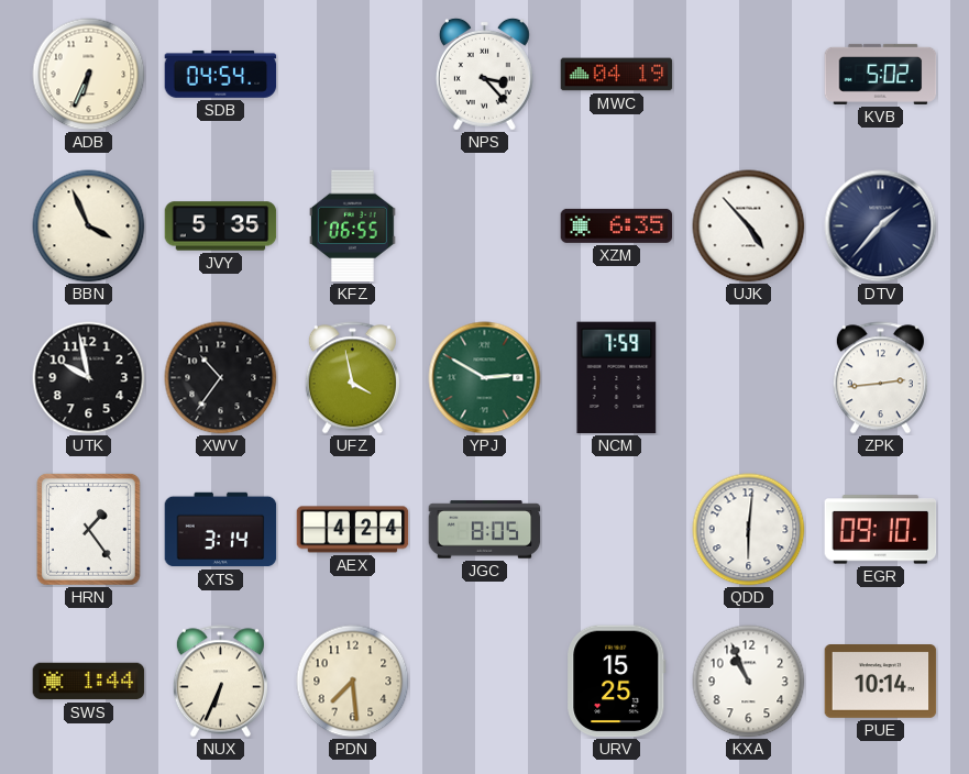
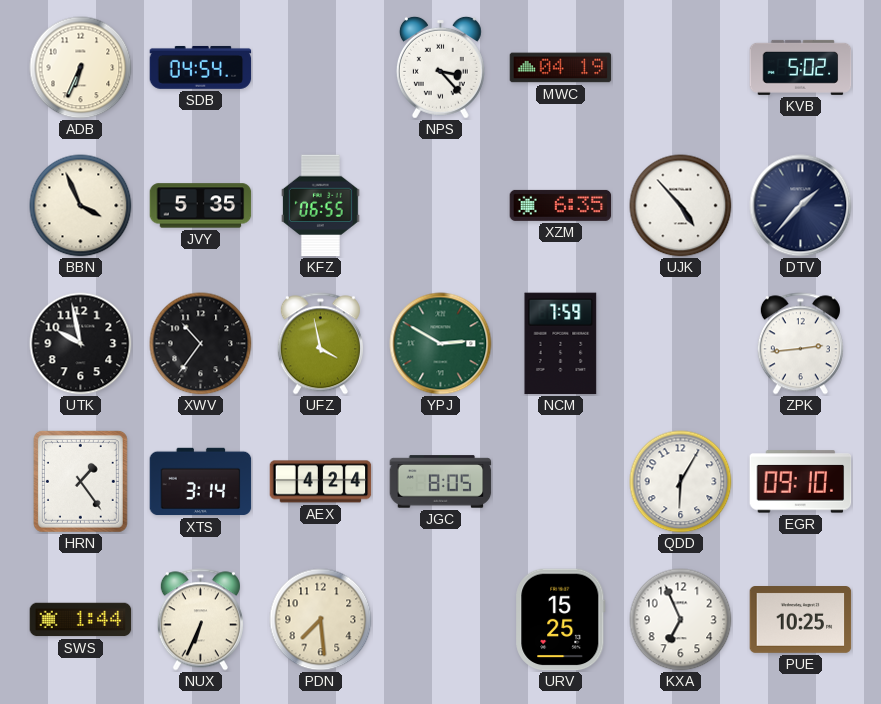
QDD: 6:01 -> 6:05
KXA: 10:56 -> 6:56
PUE: 10:14 -> 10:25
